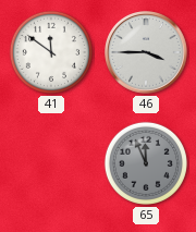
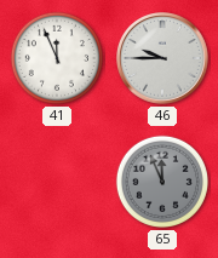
41: 11:51 -> 11:56
46: 3:45 -> 9:45
